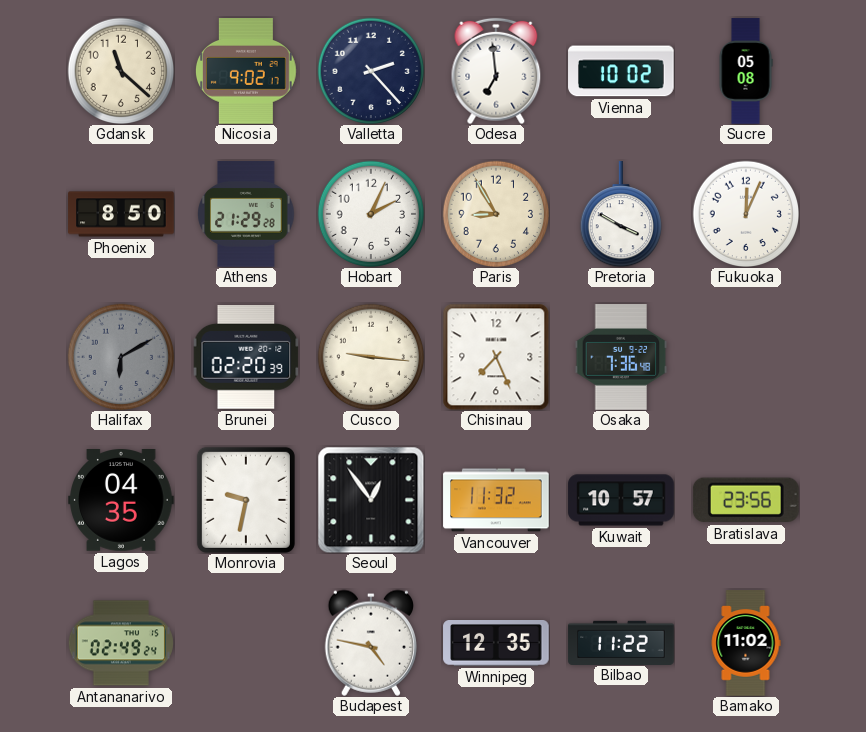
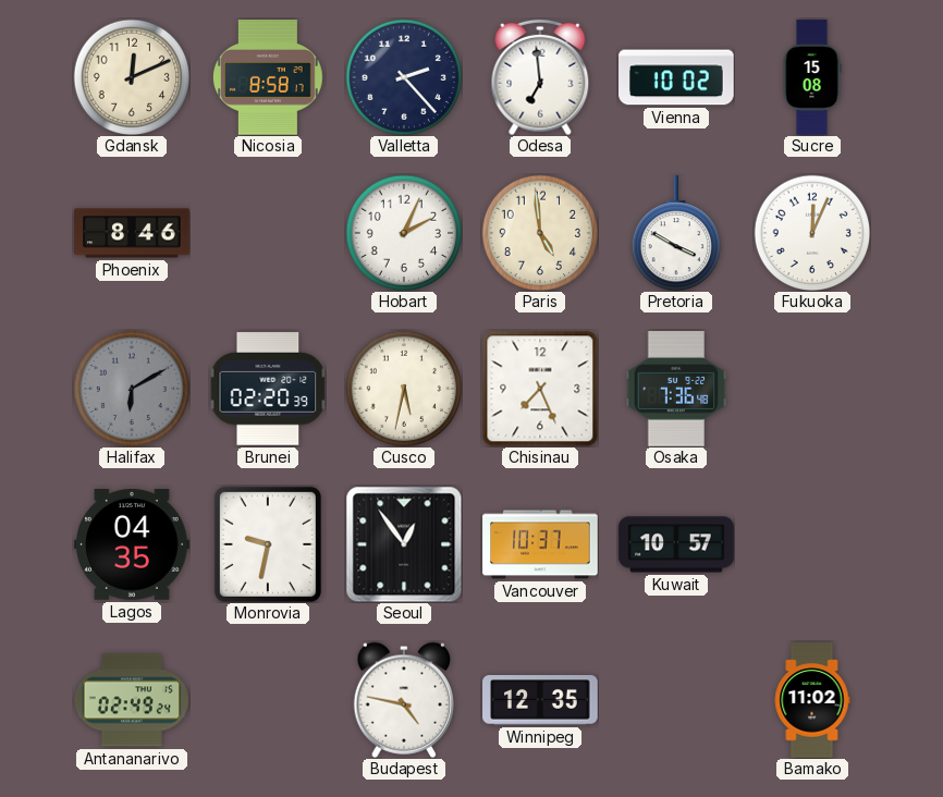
Gdansk: 11:22 -> 12:11
Nicosia: 9:02 -> 8:58
Sucre: 05:08 -> 15:08
Phoenix: 8:50 -> 8:46
Athens: 21:29 -> none
Paris: 8:55 -> 4:59
Cusco: 9:16 -> 5:32
Vancouver: 11:32 -> 10:37
Bratislava: 23:56 -> none
Bilbao: 11:22 -> none
